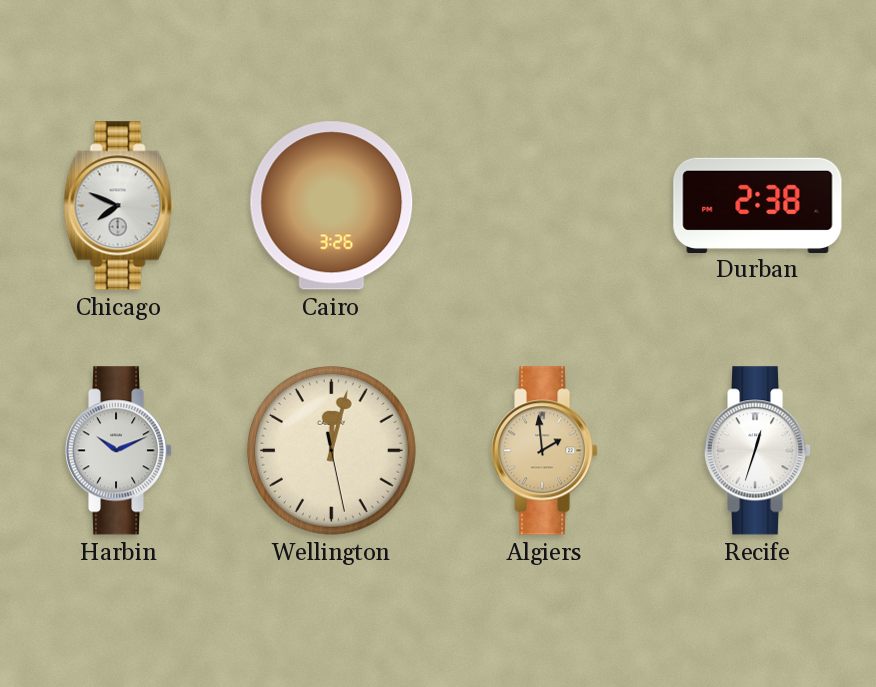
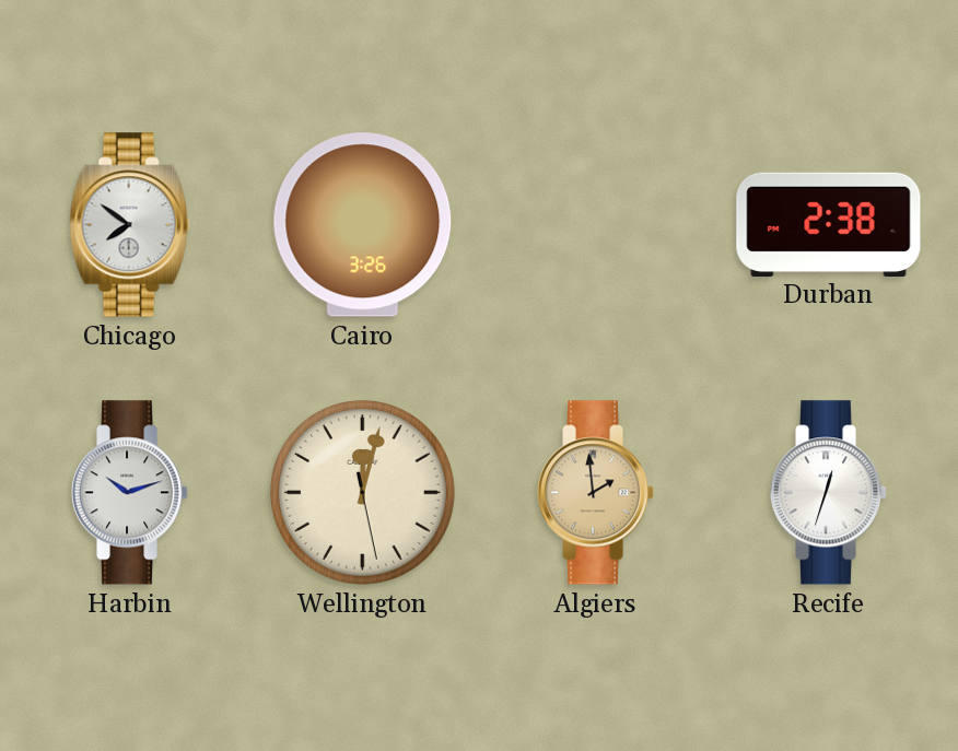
Chicago: 7:49 -> 7:51
Harbin: 10:11 -> 10:12
